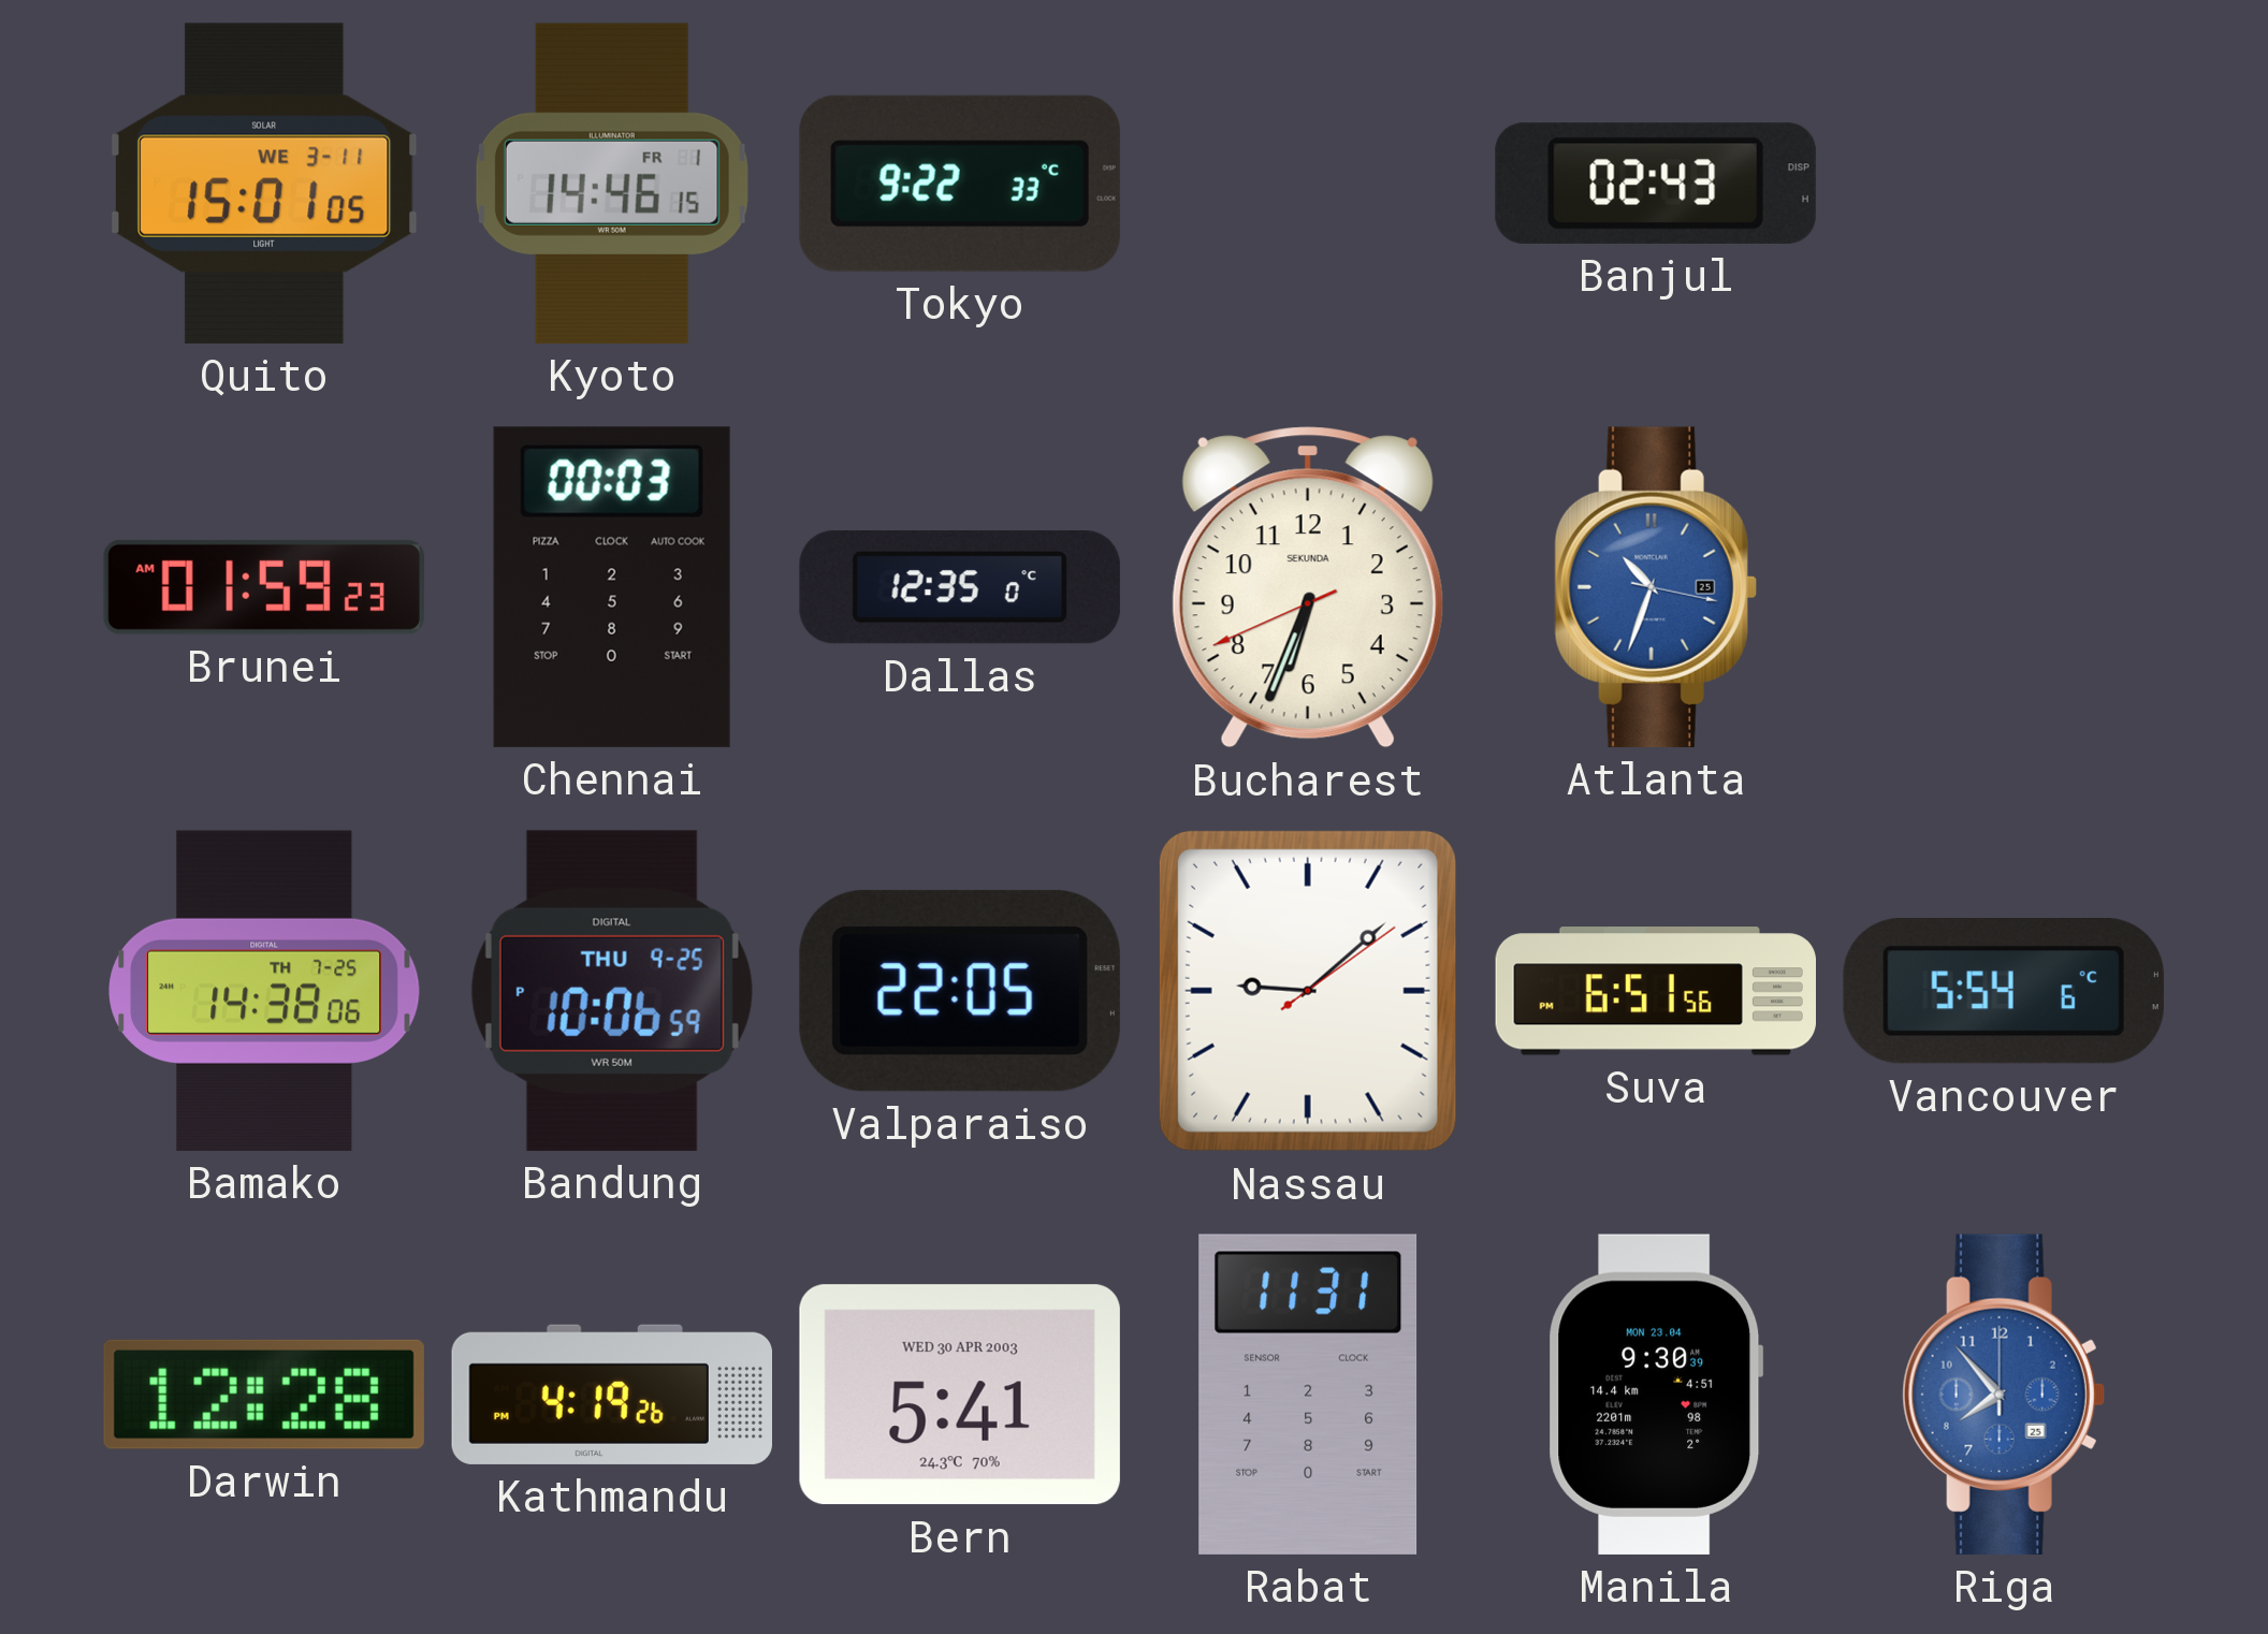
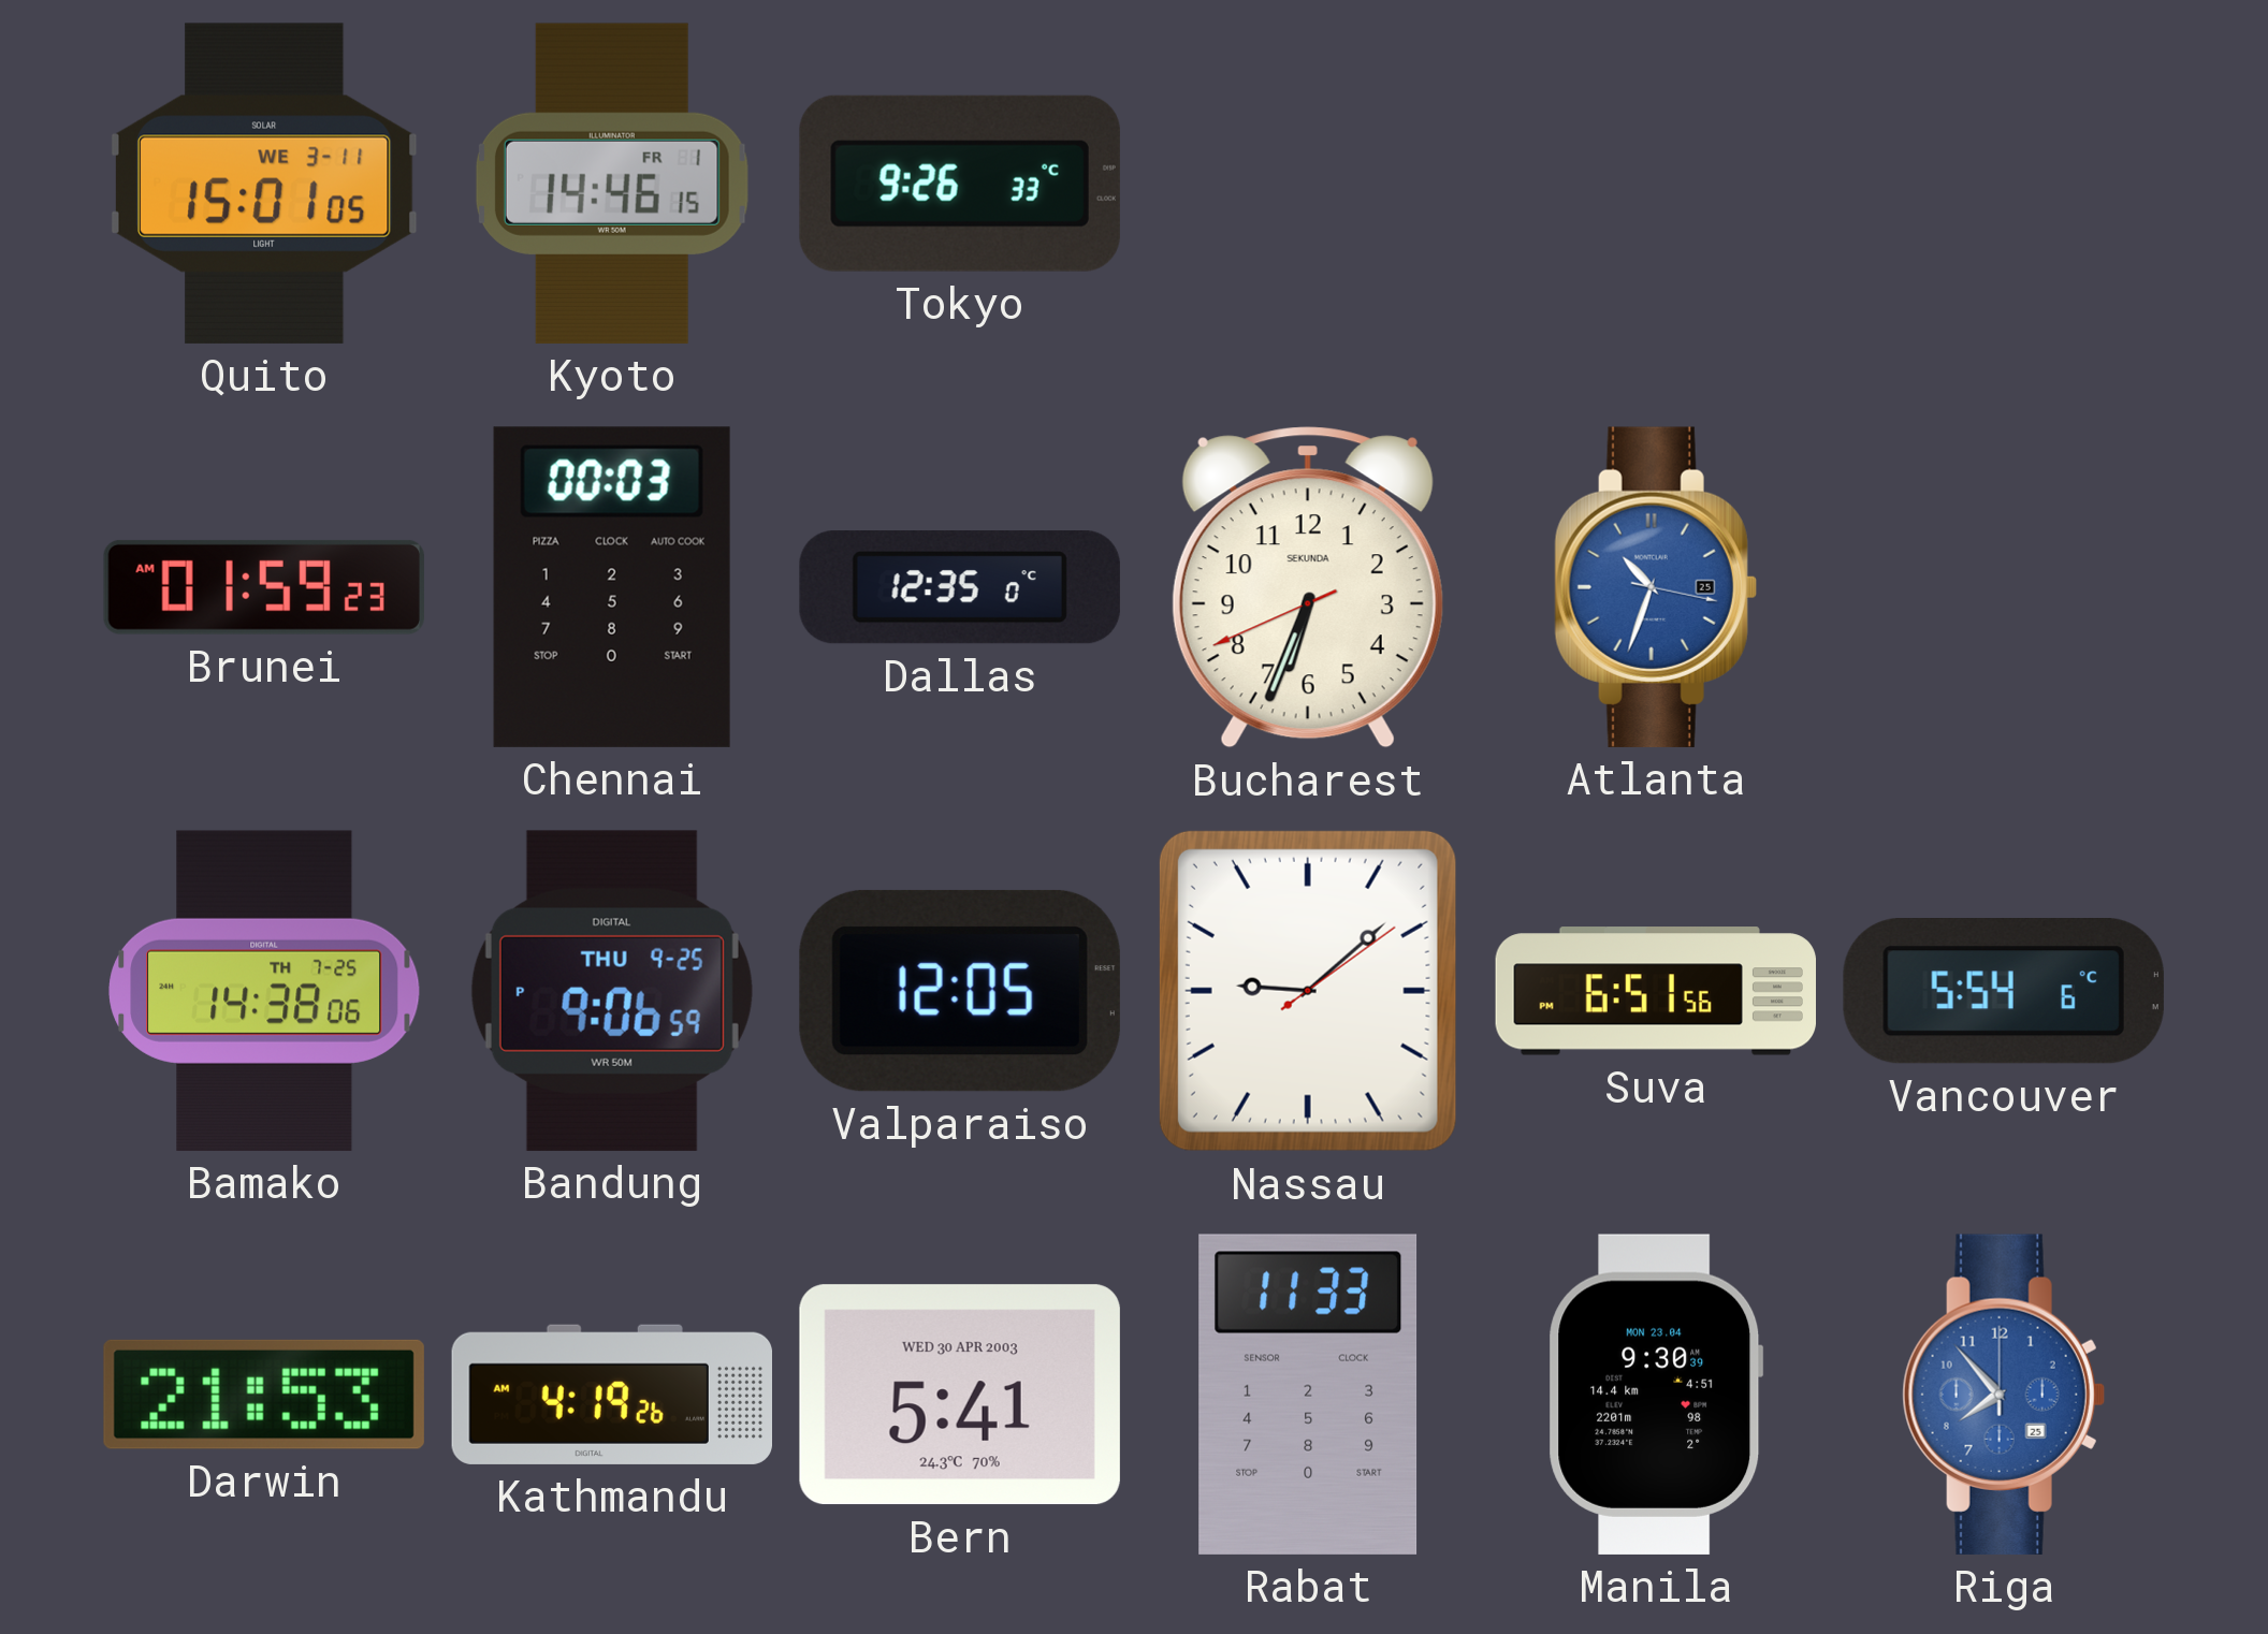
Tokyo: 9:22 -> 9:26
Banjul: 02:43 -> none
Bandung: 10:06 -> 9:06
Valparaiso: 22:05 -> 12:05
Darwin: 12:28 -> 21:53
Kathmandu: 4:19:26 PM -> 4:19:26 AM
Rabat: 11:31 -> 11:33
